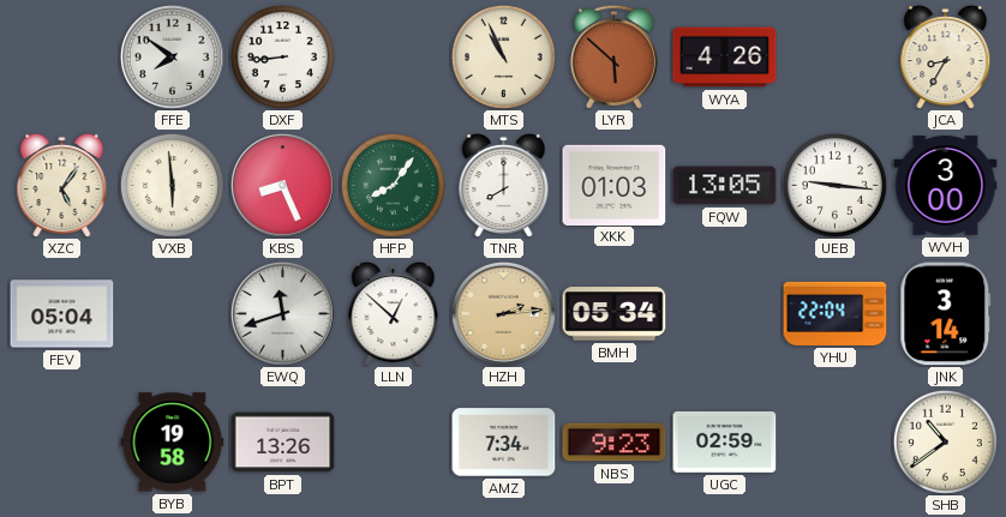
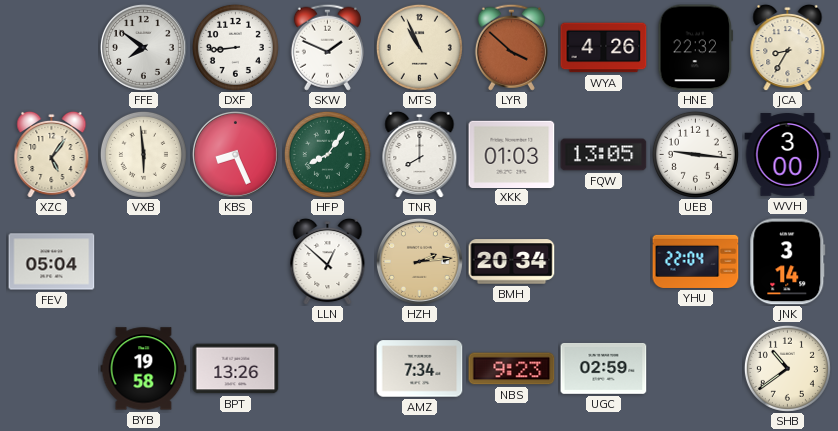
SKW: none -> 1:49
LYR: 5:52 -> 3:52
HNE: none -> 22:32
EWQ: 11:42 -> none
BMH: 05:34 -> 20:34
